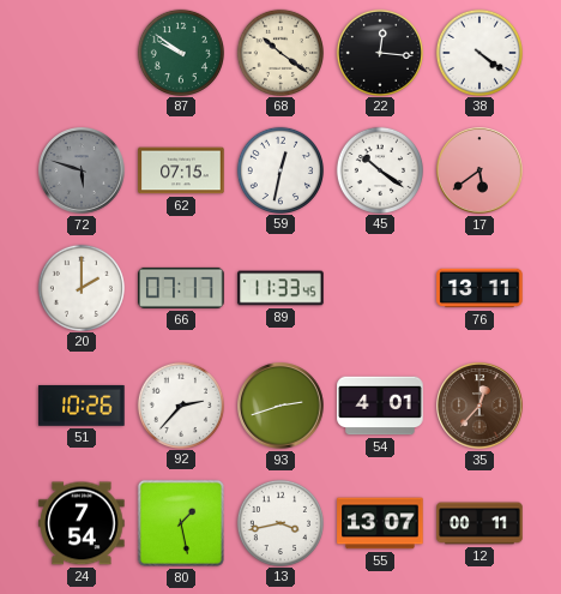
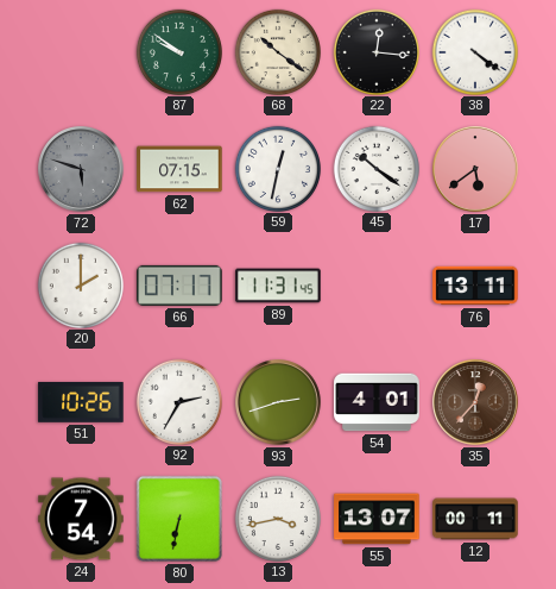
89: 11:33 -> 11:31
92: 2:37 -> 2:35
80: 1:28 -> 6:32
